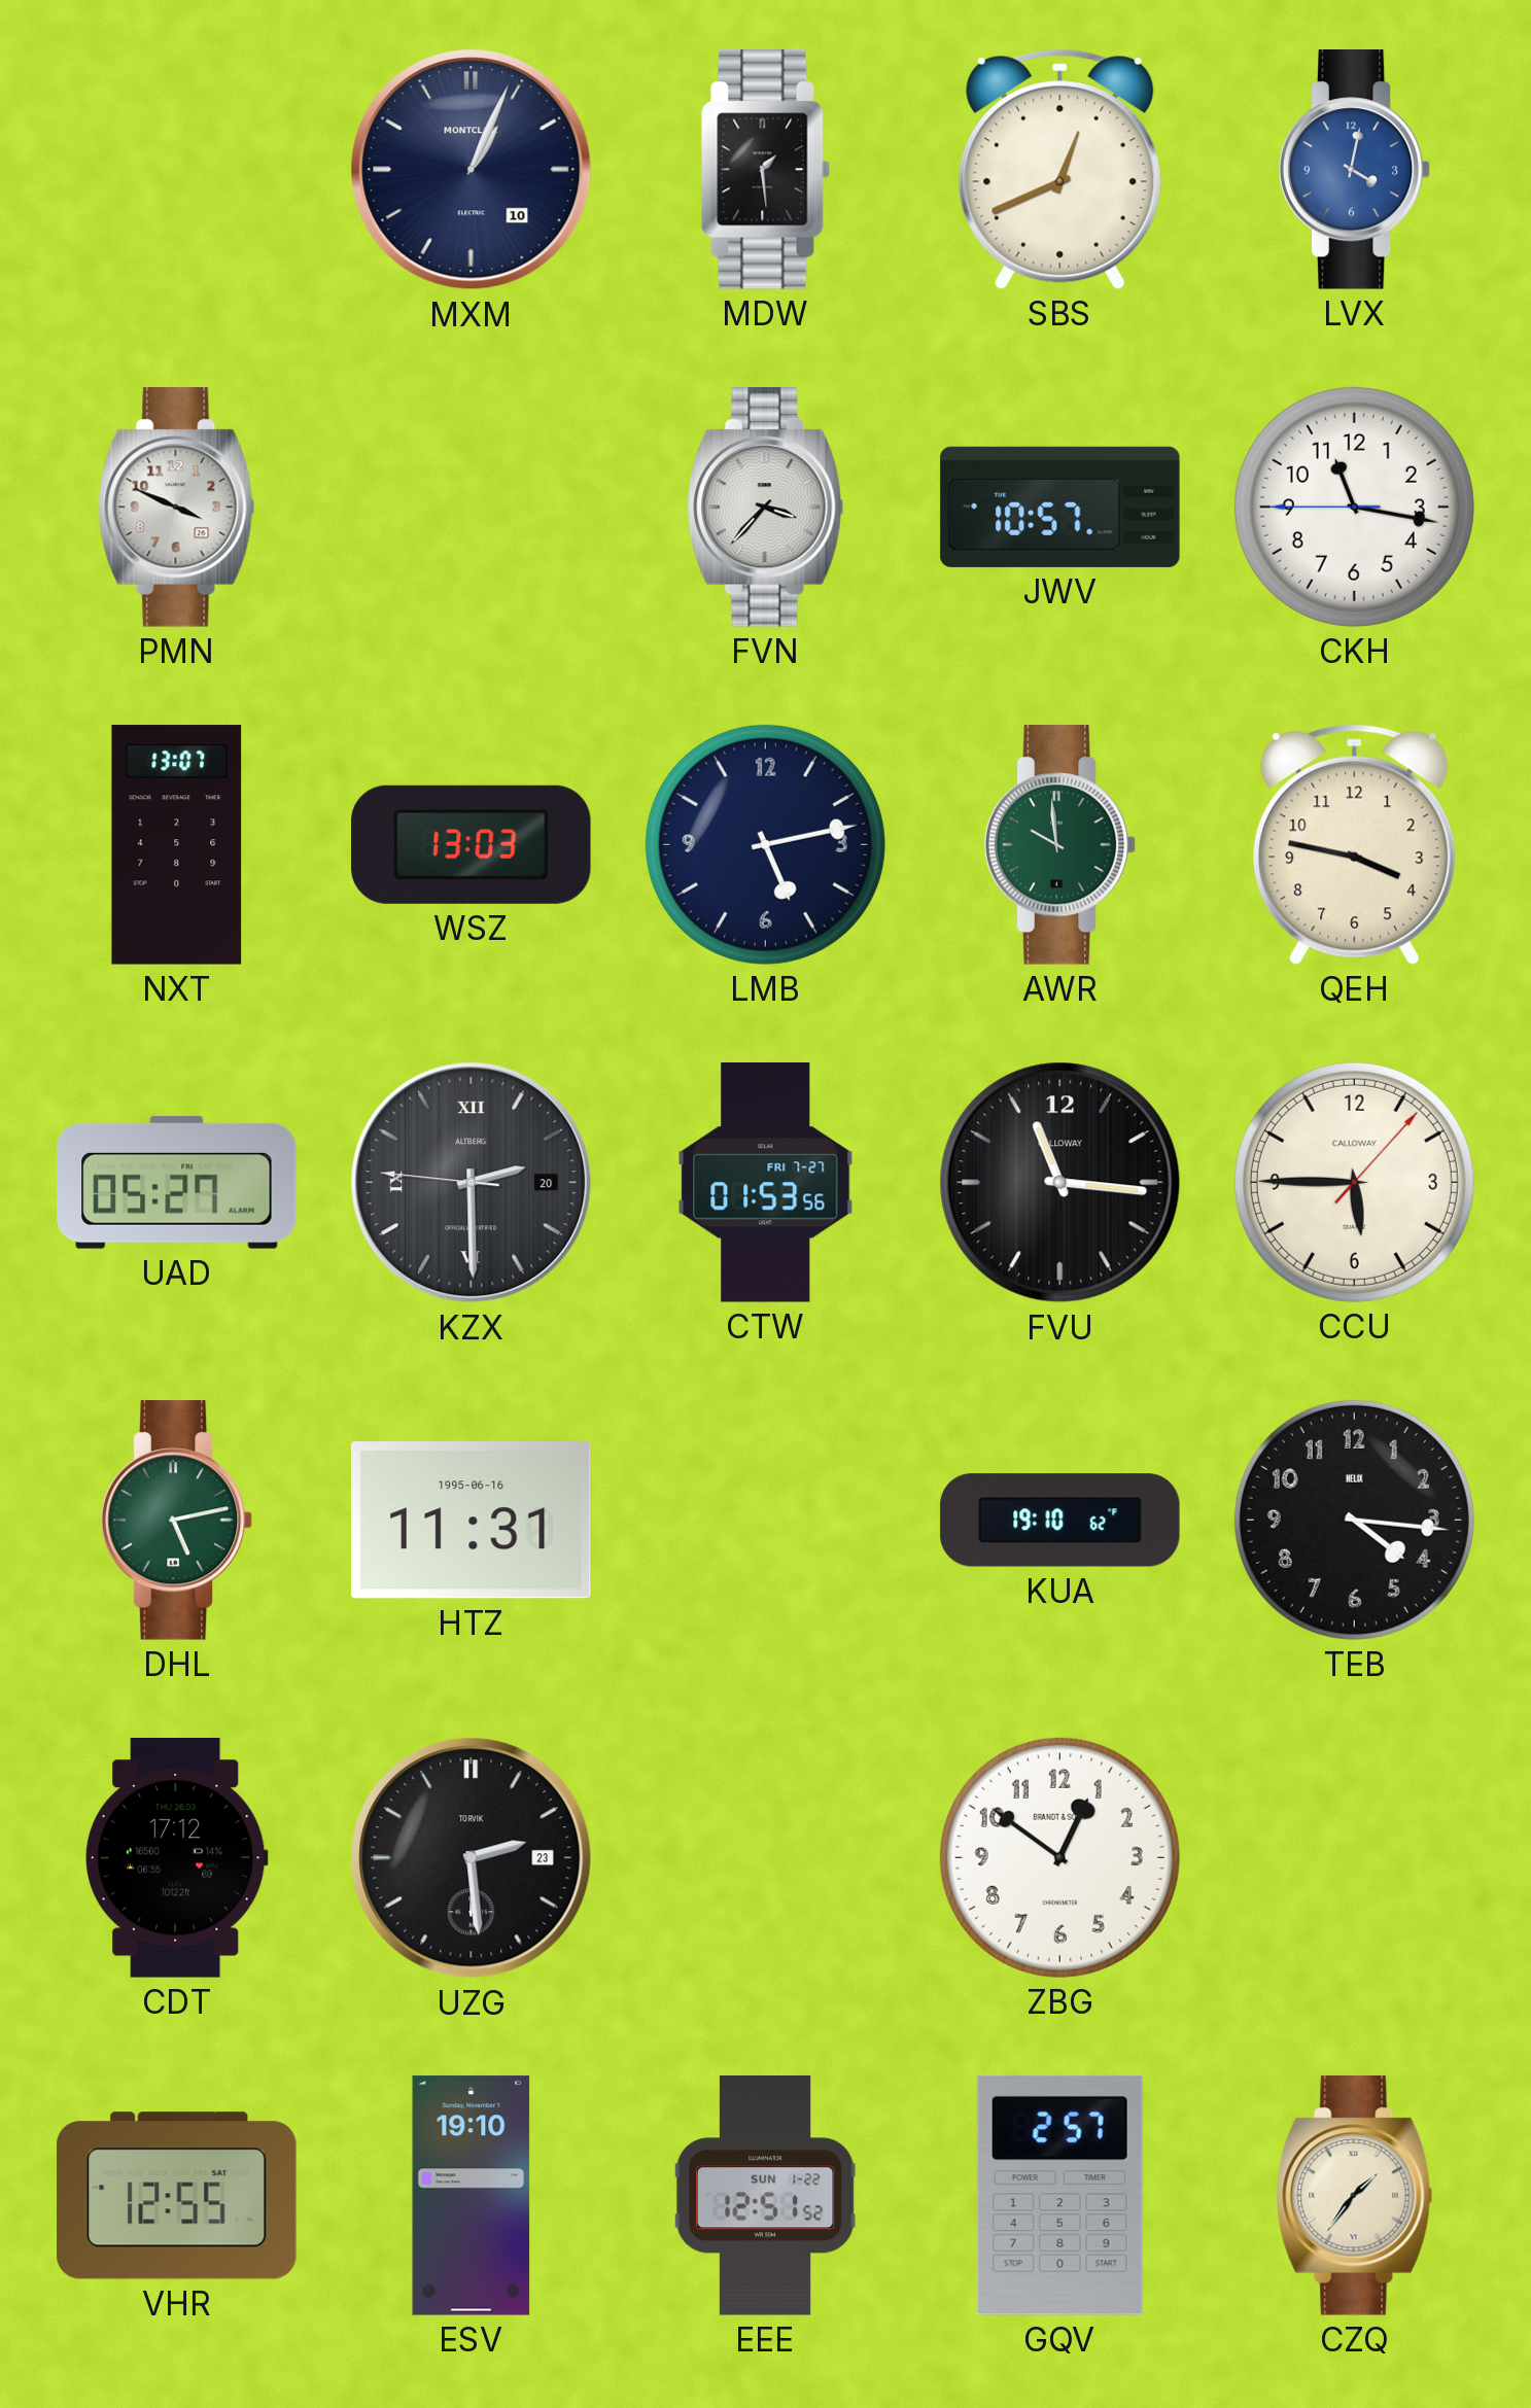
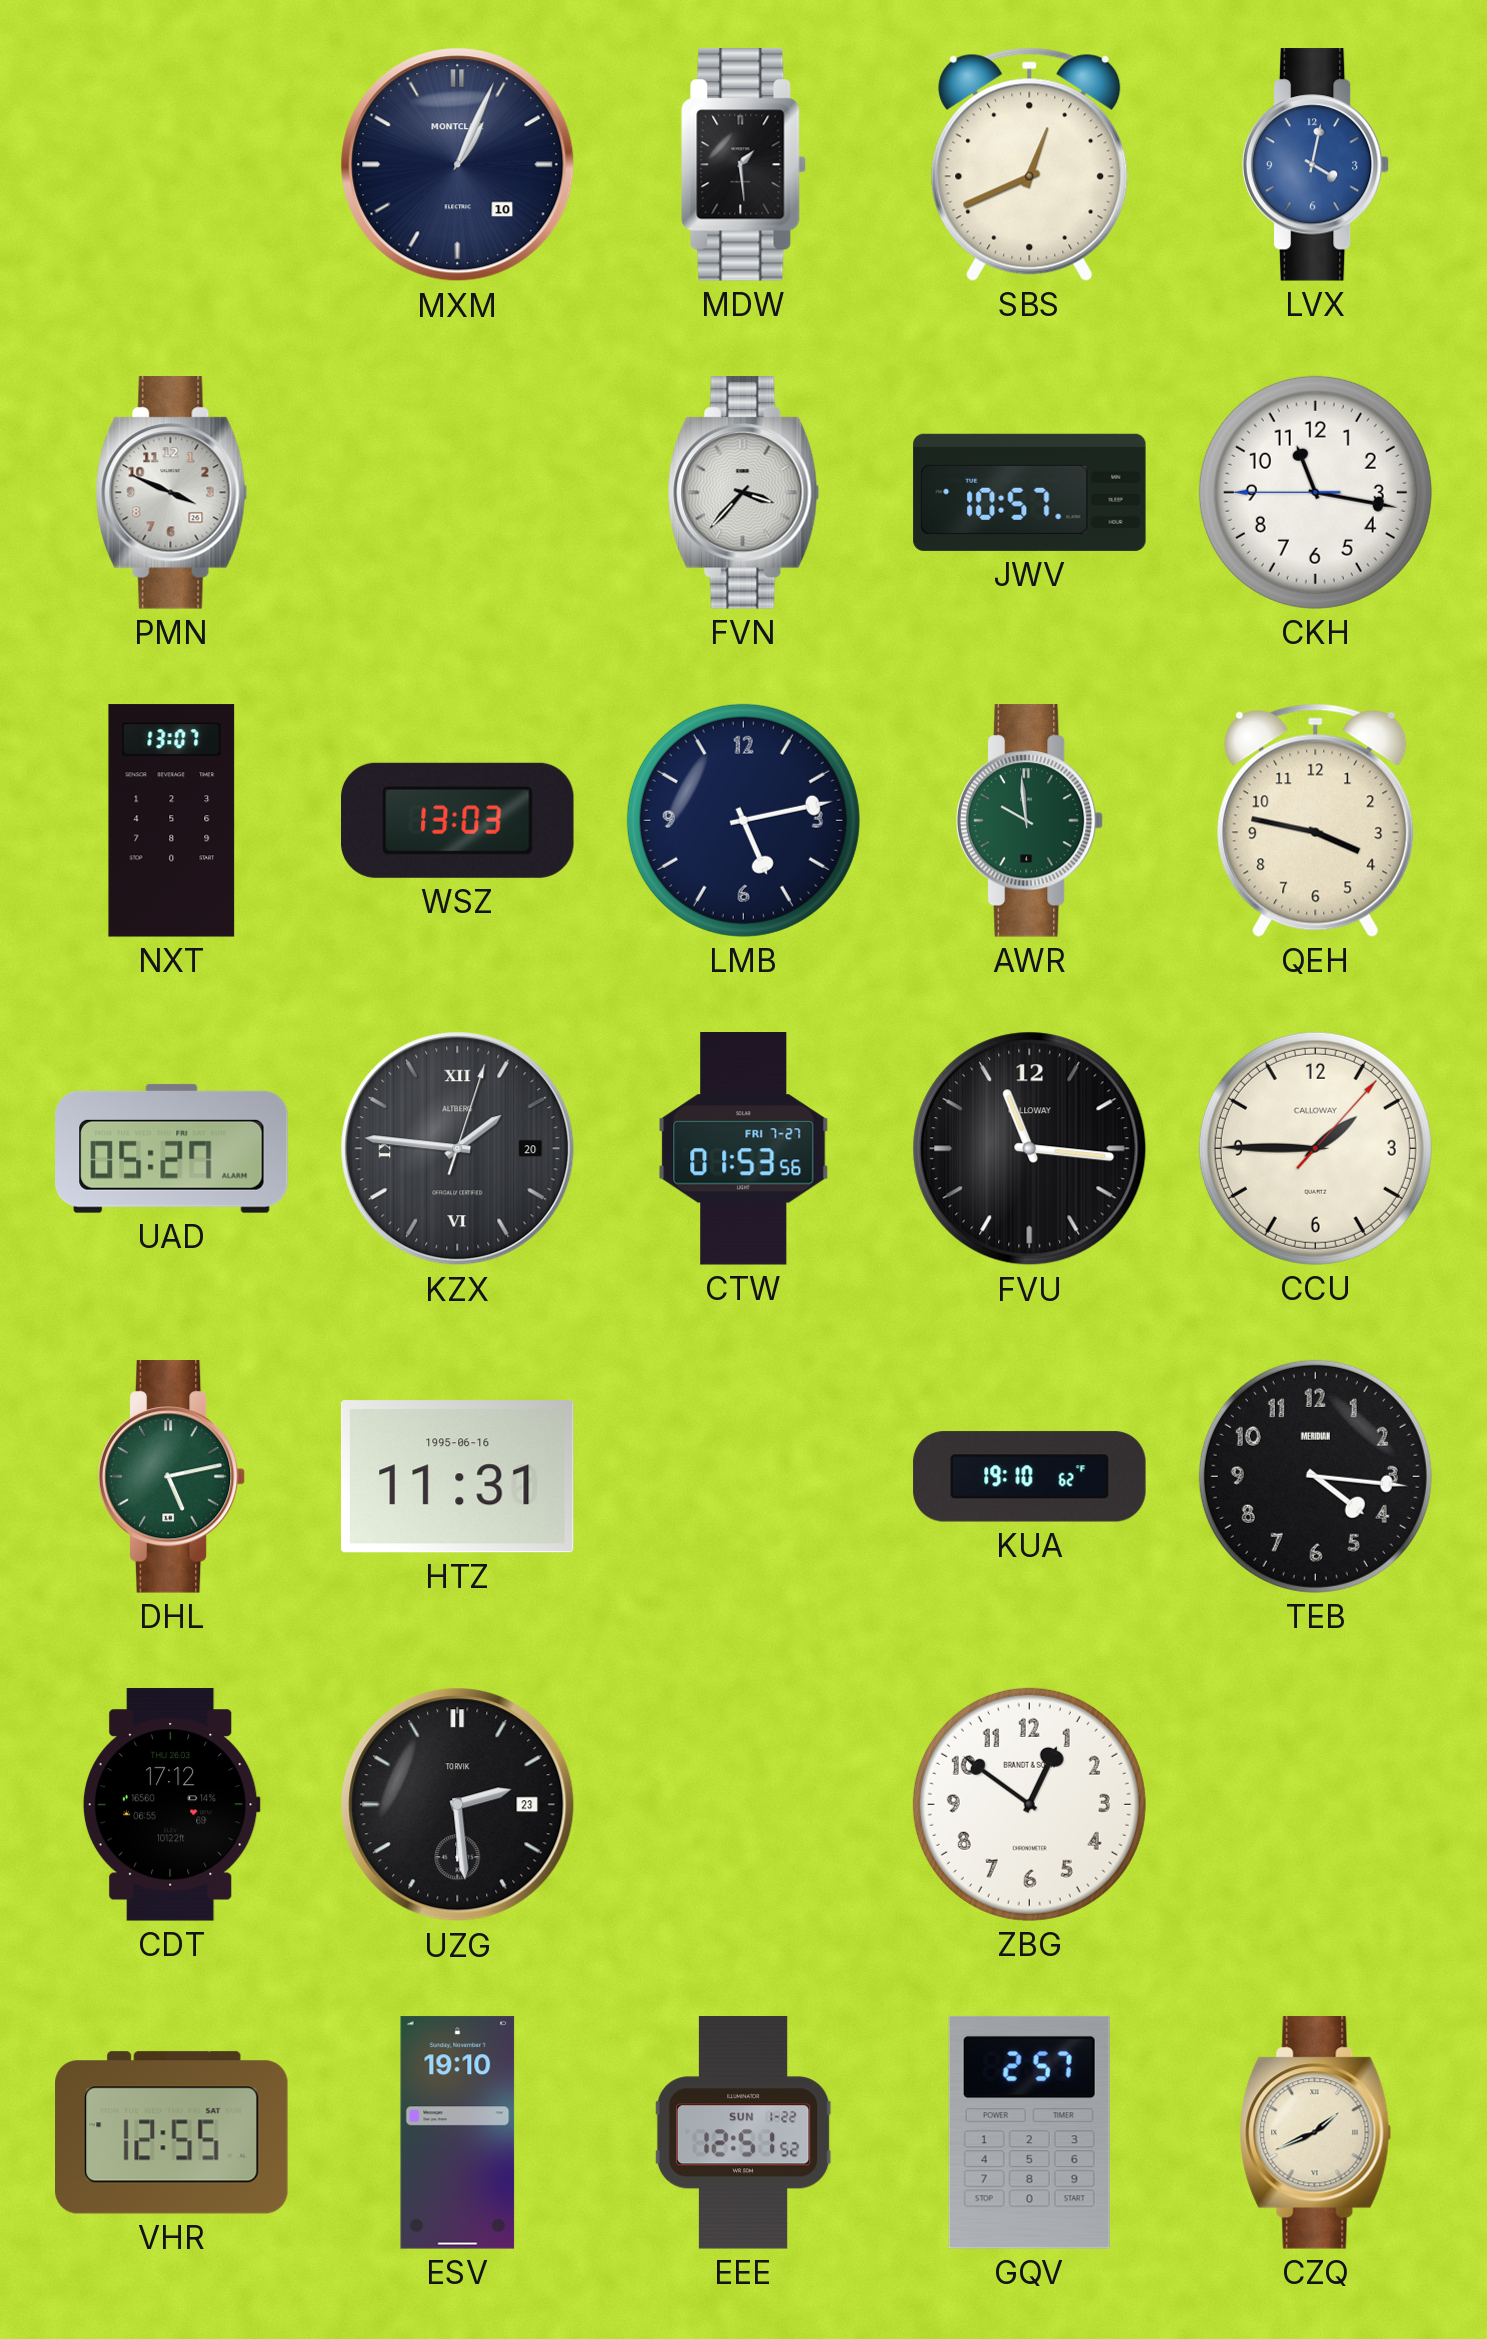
KZX: 2:29 -> 1:46
CCU: 5:45 -> 1:45
TEB brand: HELIX -> MERIDIAN
CZQ: 1:36 -> 1:41
